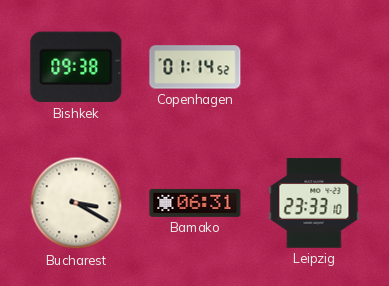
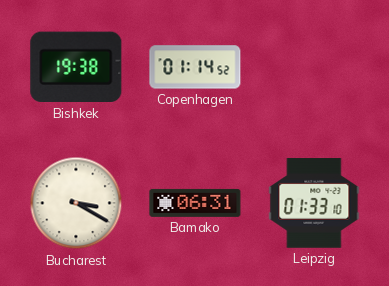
Bishkek: 09:38 -> 19:38
Leipzig: 23:33 -> 01:33
